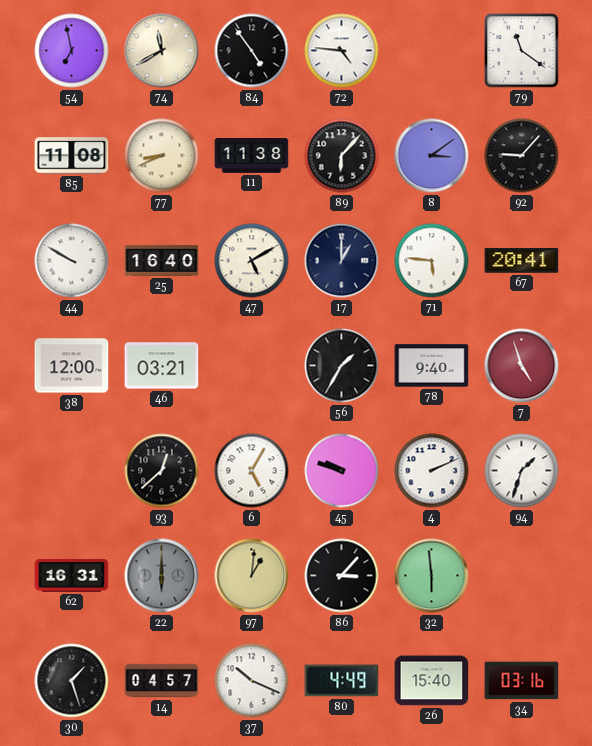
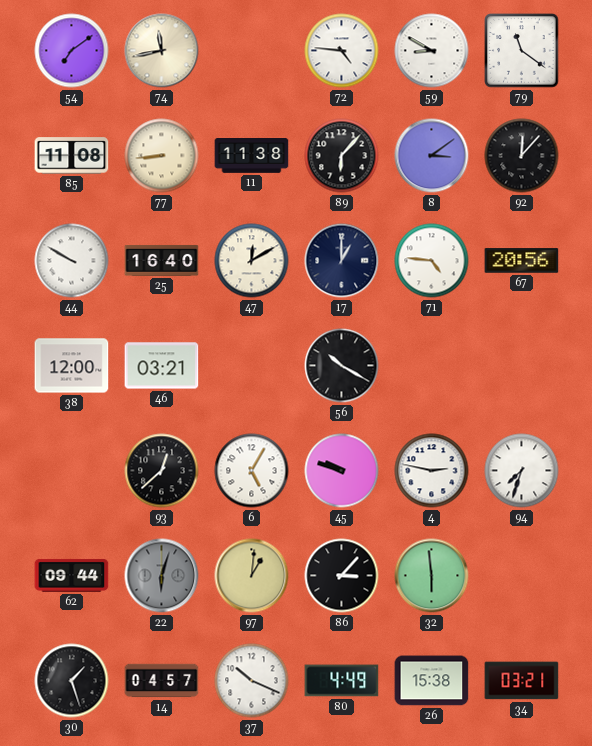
54: 6:58 -> 7:09
74: 11:40 -> 11:43
84: 4:54 -> none
59: none -> 8:50
77: 8:41 -> 8:44
92: 9:07 -> 12:07
47: 5:10 -> 12:10
71: 5:46 -> 4:46
67: 20:41 -> 20:56
56: 1:35 -> 10:20
78: 9:40 -> none
7: 4:57 -> none
4: 2:11 -> 2:47
94: 1:33 -> 7:33
62: 16:31 -> 09:44
22: 6:00 -> 6:03
26: 15:40 -> 15:38
34: 03:16 -> 03:21
